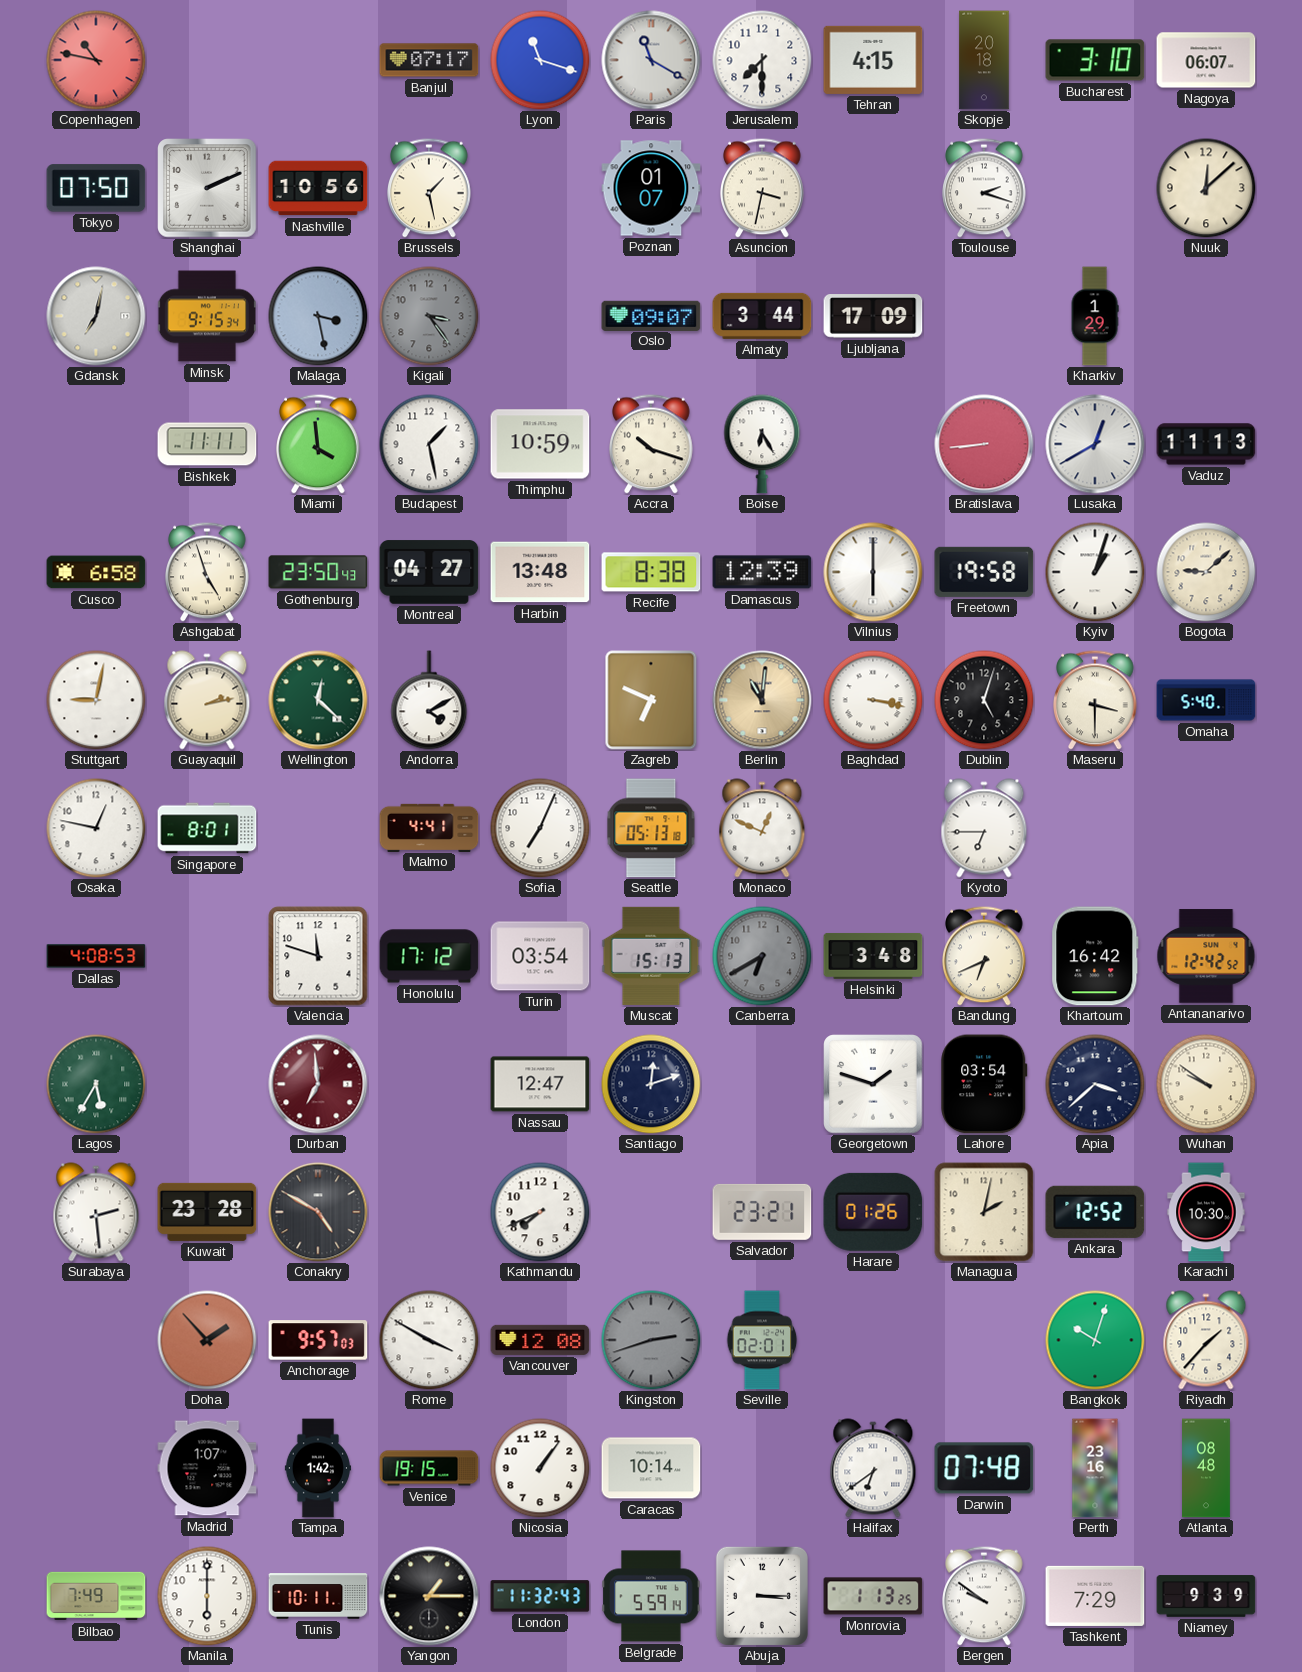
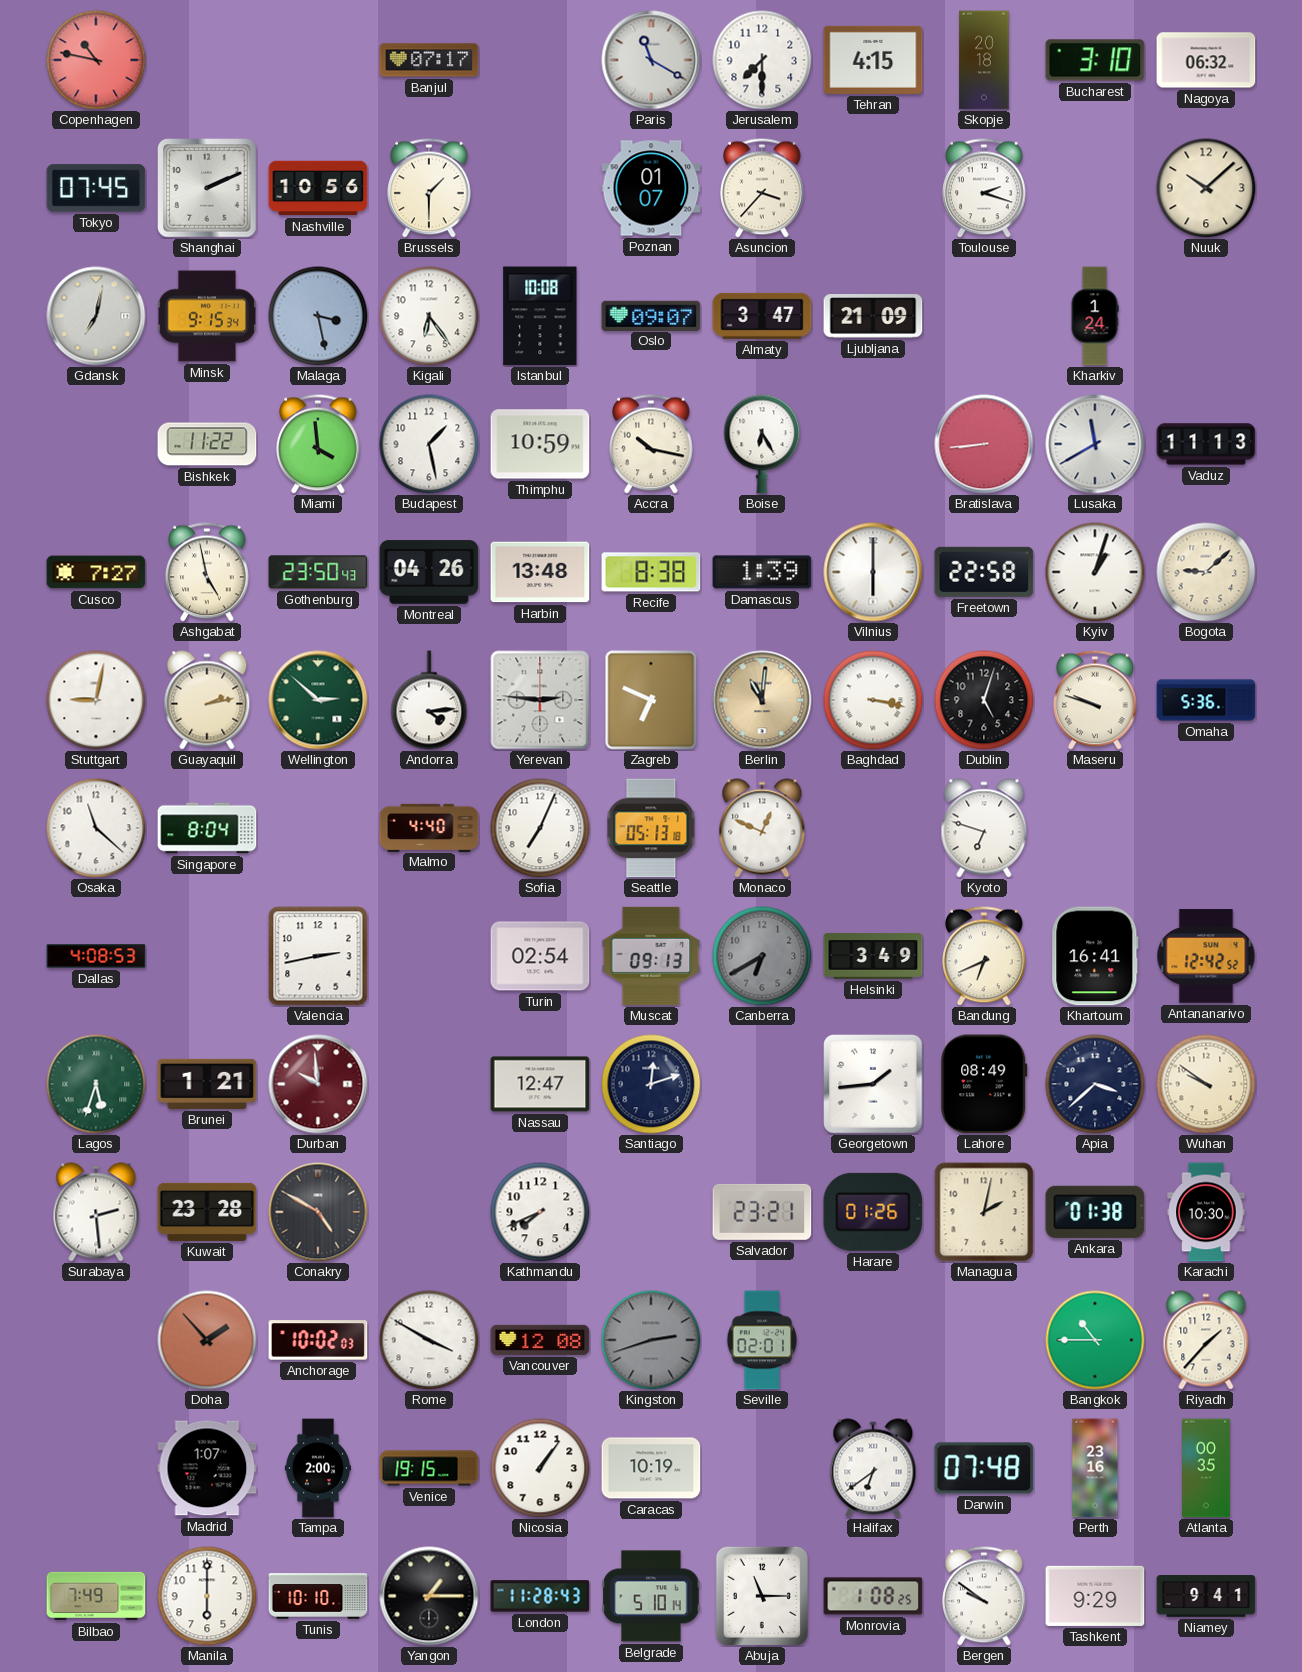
Lyon: 11:18 -> none
Nagoya: 06:07 -> 06:32
Tokyo: 07:50 -> 07:45
Brussels: 1:28 -> 1:30
Asuncion: 3:32 -> 3:37
Nuuk: 12:08 -> 10:08
Kigali: 3:24 -> 6:24
Kigali dial: grey -> white
Istanbul: none -> 10:08
Almaty: 3:44 -> 3:47
Ljubljana: 17:09 -> 21:09
Kharkiv: 1:29 -> 1:24
Bishkek: 11:11 -> 11:22
Accra: 10:18 -> 10:17
Lusaka: 12:40 -> 11:40
Cusco: 6:58 -> 7:27
Ashgabat: 4:57 -> 4:58
Montreal: 04:27 -> 04:26
Damascus: 12:39 -> 1:39
Freetown: 19:58 -> 22:58
Wellington: 12:22 -> 2:52
Andorra: 4:10 -> 4:14
Yerevan: none -> 2:46
Maseru: 3:30 -> 9:48
Omaha: 5:40 -> 5:36
Osaka: 12:47 -> 11:22
Singapore: 8:01 -> 8:04
Malmo: 4:41 -> 4:40
Kyoto: 6:45 -> 6:48
Valencia: 11:48 -> 2:43
Honolulu: 17:12 -> none
Turin: 03:54 -> 02:54
Muscat: 15:13 -> 09:13
Helsinki: 3:48 -> 3:49
Khartoum: 16:42 -> 16:41
Lagos: 5:35 -> 5:33
Brunei: none -> 1:21
Durban: 6:59 -> 9:59
Georgetown: 1:48 -> 1:44
Lahore: 03:54 -> 08:49
Ankara: 12:52 -> 01:38
Anchorage: 9:57 -> 10:02
Bangkok: 10:03 -> 10:45
Tampa: 1:42 -> 2:00
Caracas: 10:14 -> 10:19
Atlanta: 08:48 -> 00:35
Tunis: 10:11 -> 10:10
London: 11:32 -> 11:28
Belgrade: 5:59 -> 5:10
Abuja: 3:15 -> 11:15
Monrovia: 1:13 -> 1:08
Tashkent: 7:29 -> 9:29
Niamey: 9:39 -> 9:41
